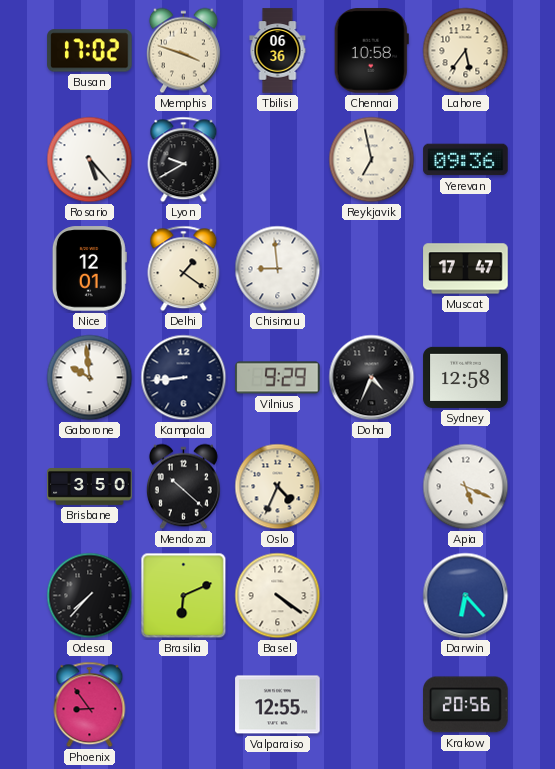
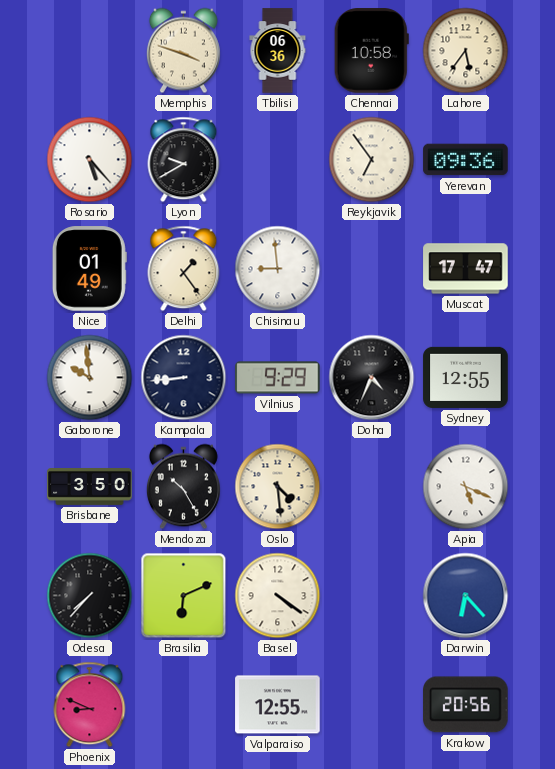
Busan: 17:02 -> none
Reykjavik: 6:58 -> 6:54
Nice: 12:01 -> 01:49
Delhi: 1:21 -> 1:24
Sydney: 12:58 -> 12:55
Mendoza: 10:22 -> 10:25
Oslo: 4:34 -> 4:29
Phoenix: 8:54 -> 8:49
